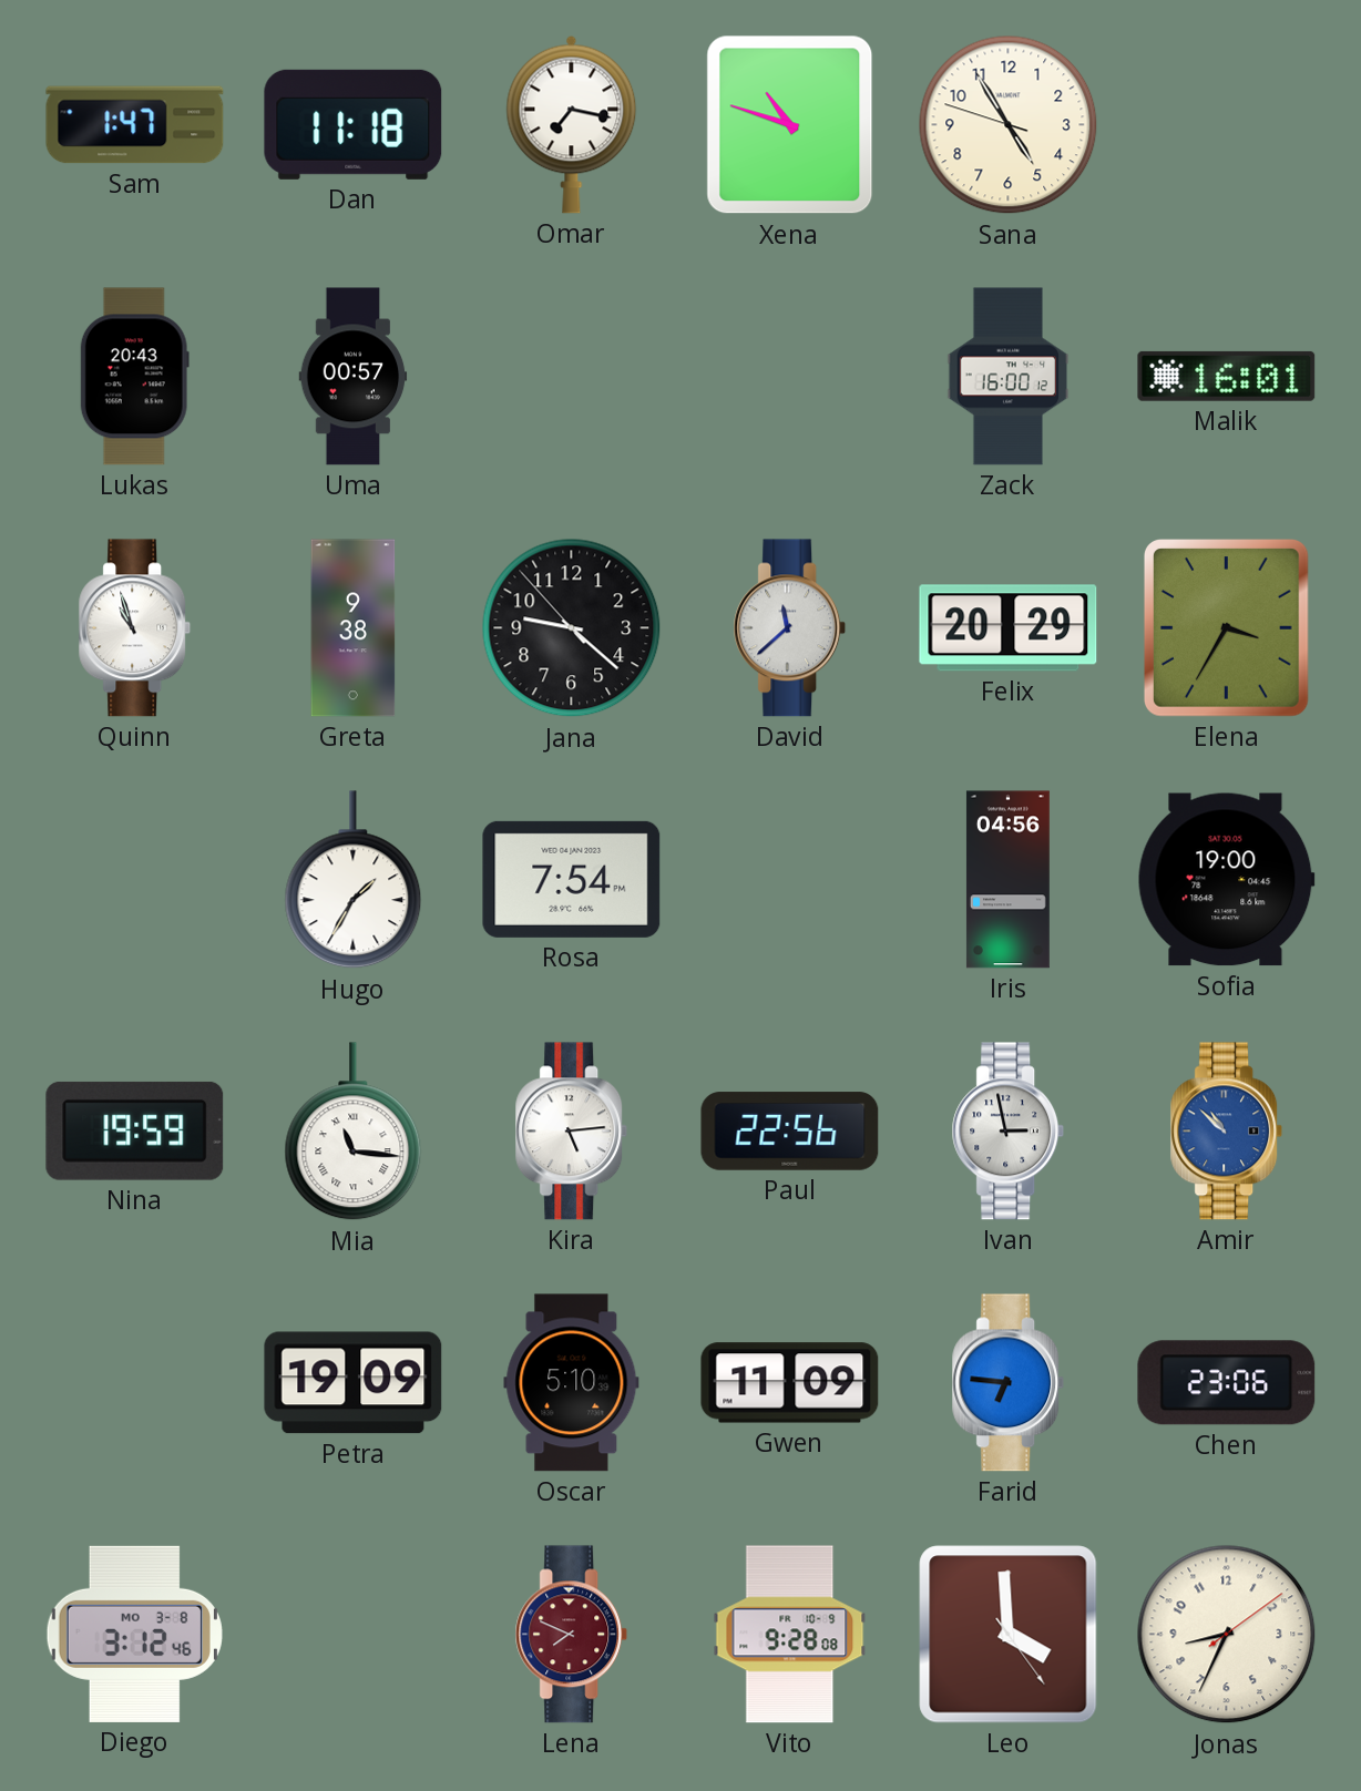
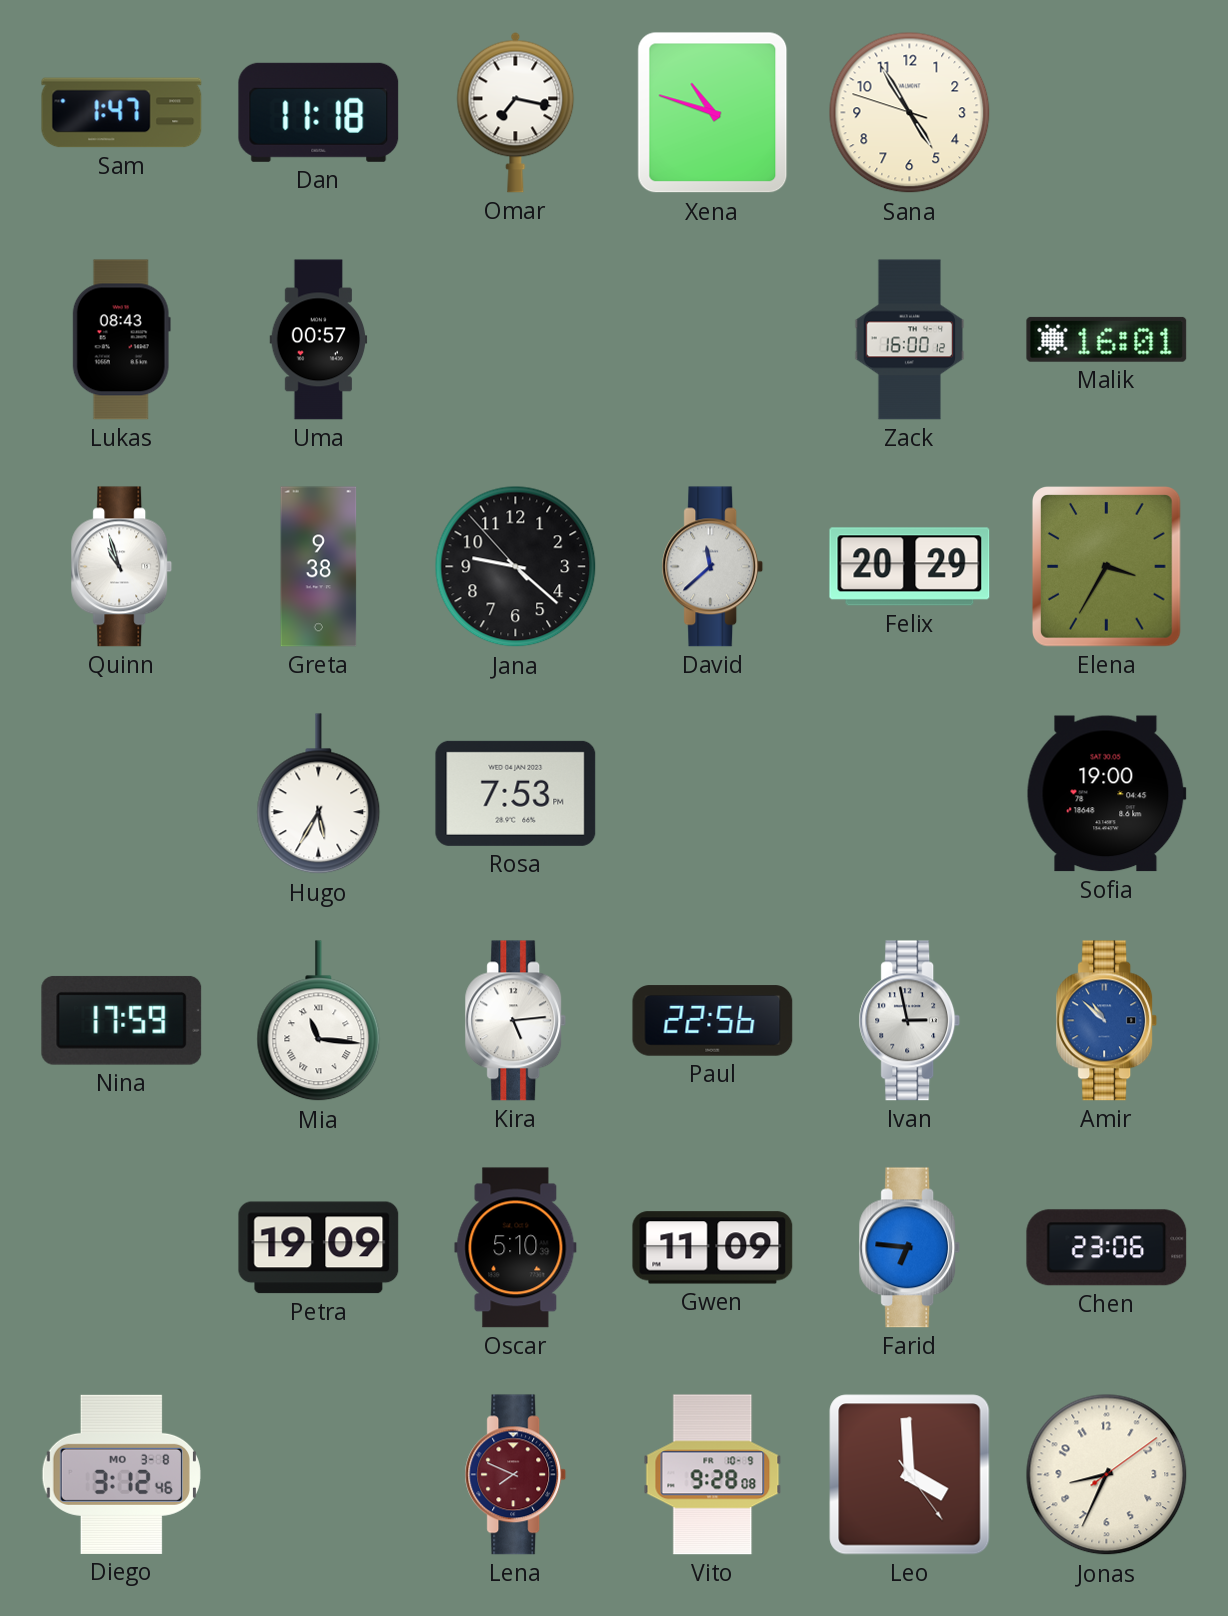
Lukas: 20:43 -> 08:43
Hugo: 1:35 -> 5:35
Rosa: 7:54 -> 7:53
Iris: 04:56 -> none
Nina: 19:59 -> 17:59
